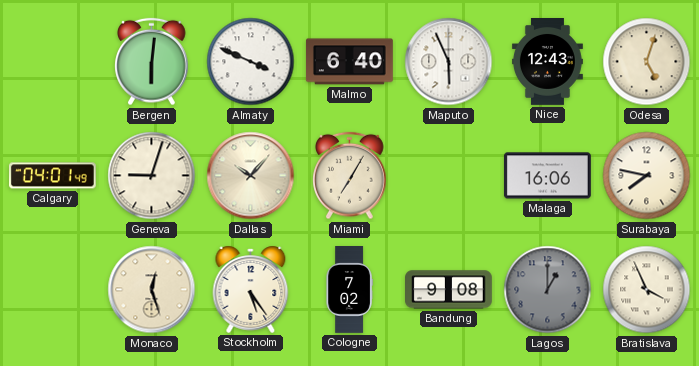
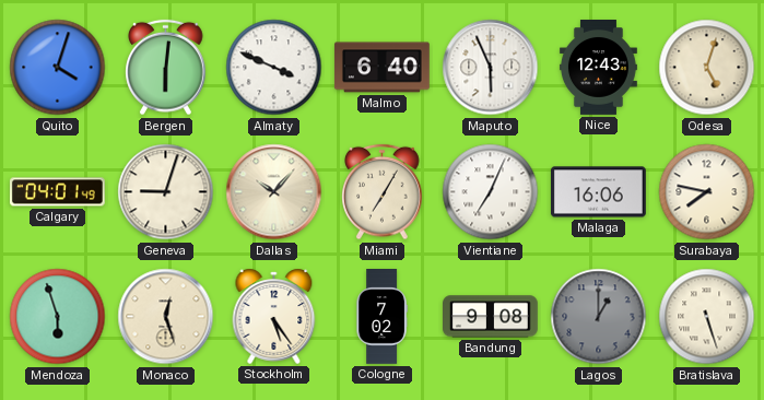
Quito: none -> 4:03
Vientiane: none -> 7:04
Mendoza: none -> 5:57
Bratislava: 3:56 -> 5:27
